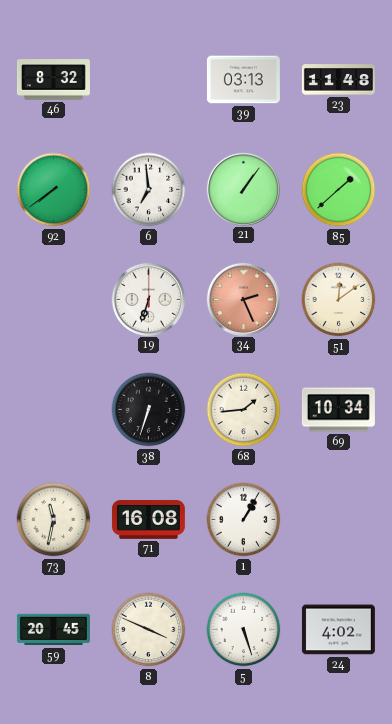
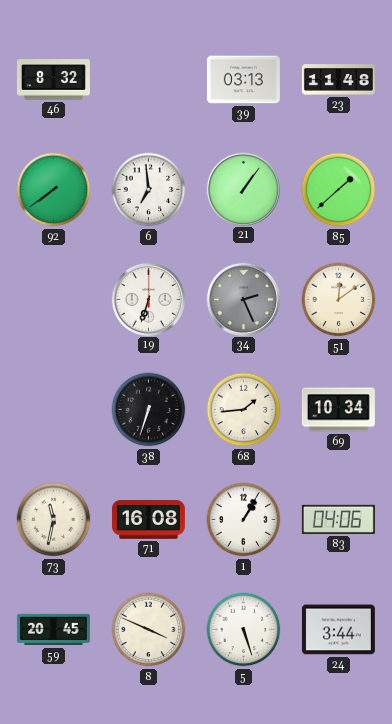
34 dial: salmon -> grey
83: none -> 04:06
24: 4:02 -> 3:44
